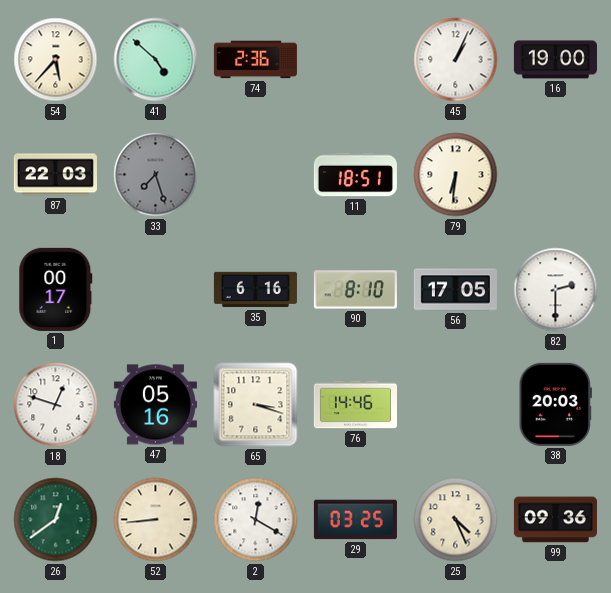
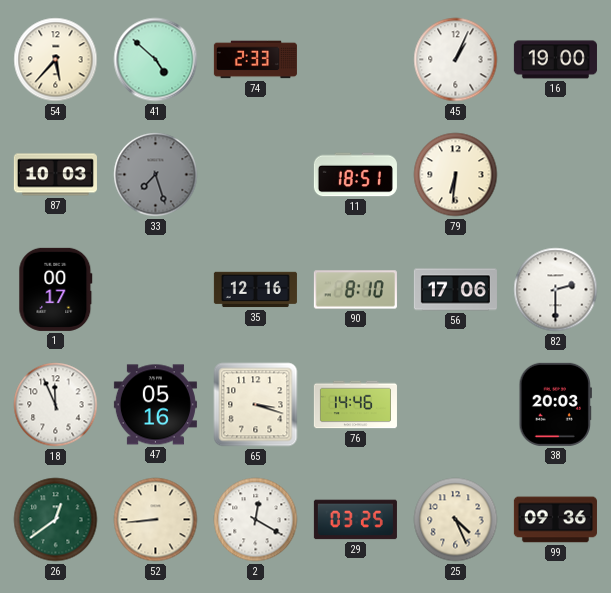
74: 2:36 -> 2:33
87: 22:03 -> 10:03
35: 6:16 -> 12:16
56: 17:05 -> 17:06
18: 12:48 -> 11:56
